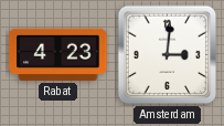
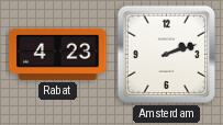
Amsterdam: 3:01 -> 2:12
